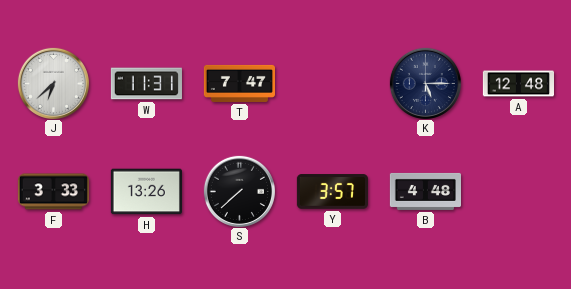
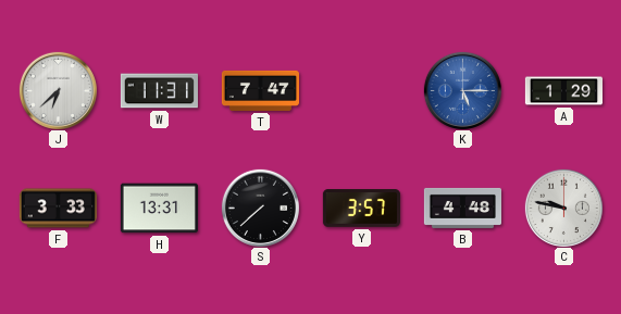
K dial: navy -> blue
A: 12:48 -> 1:29
H: 13:26 -> 13:31
C: none -> 9:47
